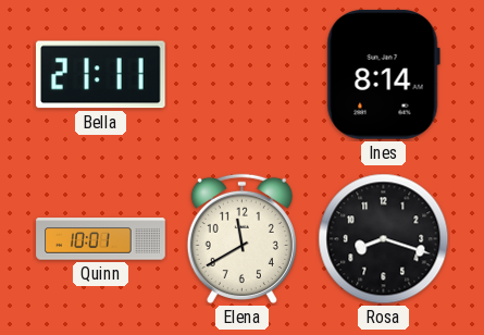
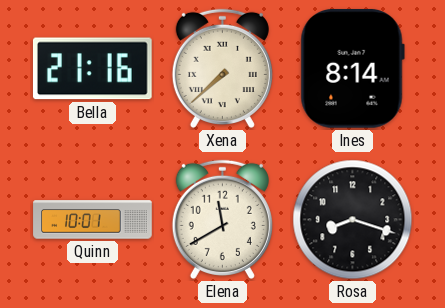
Bella: 21:11 -> 21:16
Xena: none -> 7:38
